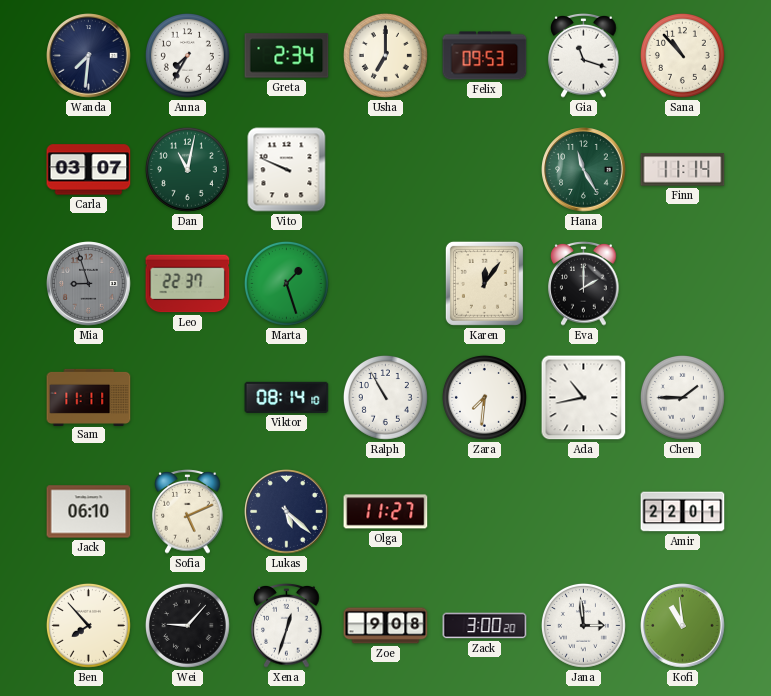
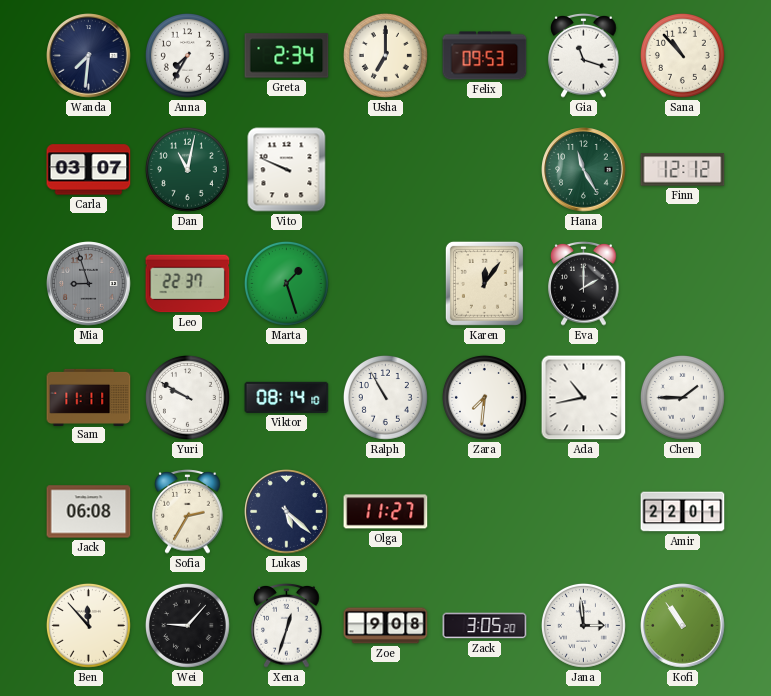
Finn: 11:14 -> 12:12
Yuri: none -> 9:50
Jack: 06:10 -> 06:08
Sofia: 5:11 -> 2:35
Ben: 7:53 -> 11:53
Zack: 3:00 -> 3:05
Kofi: 10:59 -> 10:54
